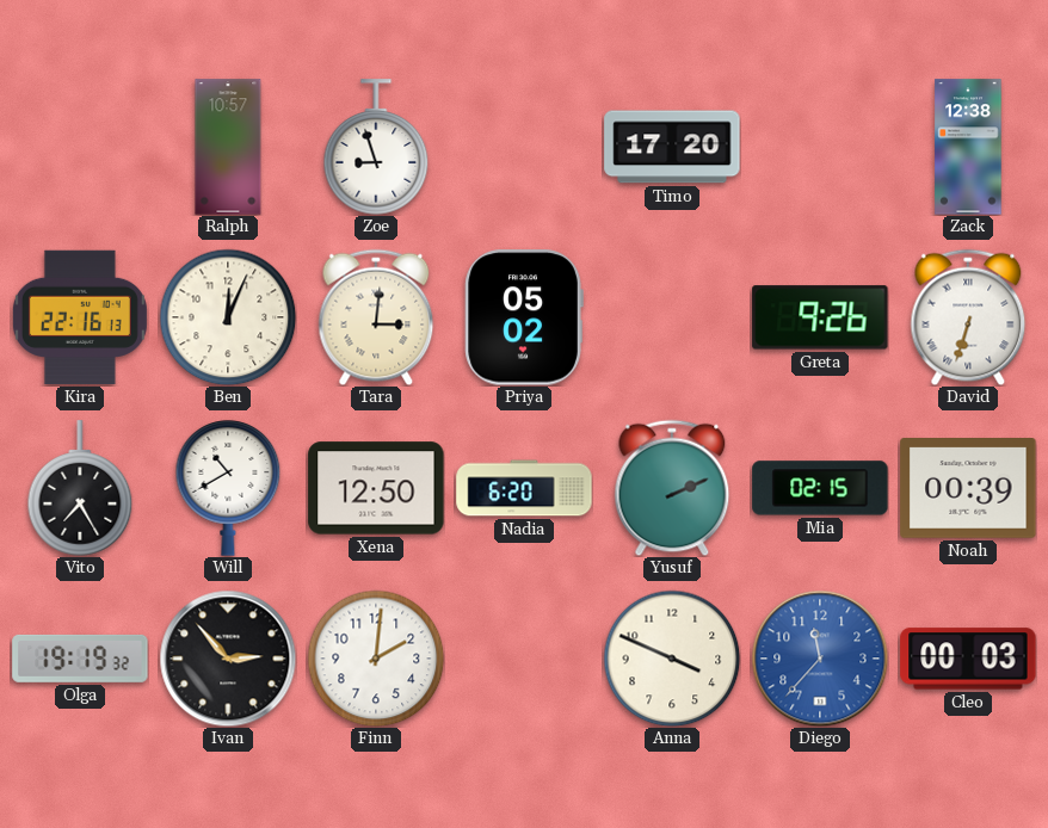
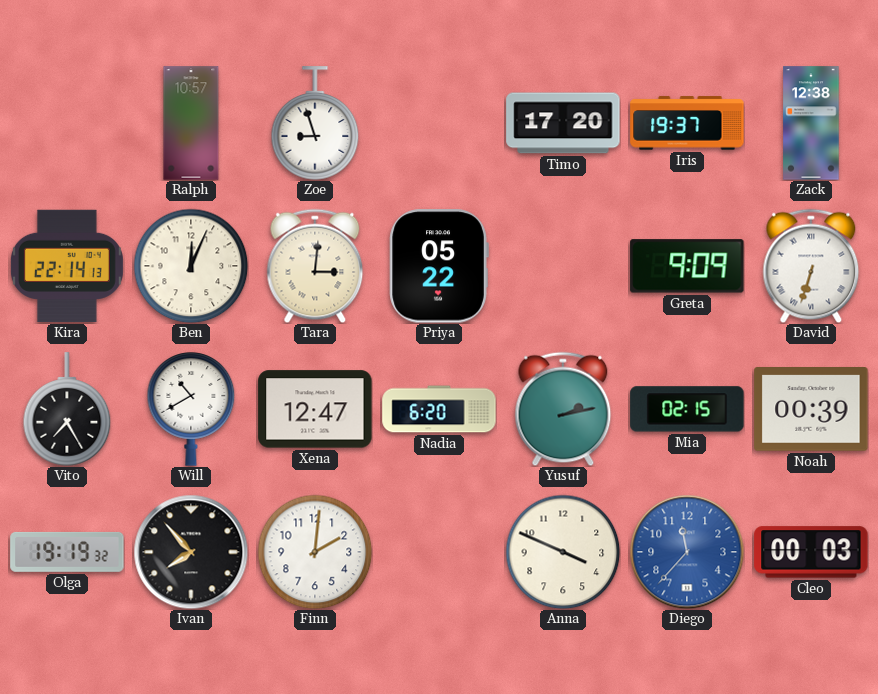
Iris: none -> 19:37
Kira: 22:16 -> 22:14
Priya: 05:02 -> 05:22
Greta: 9:26 -> 9:09
Xena: 12:50 -> 12:47
Yusuf: 2:11 -> 2:13
Ivan: 2:53 -> 7:53
